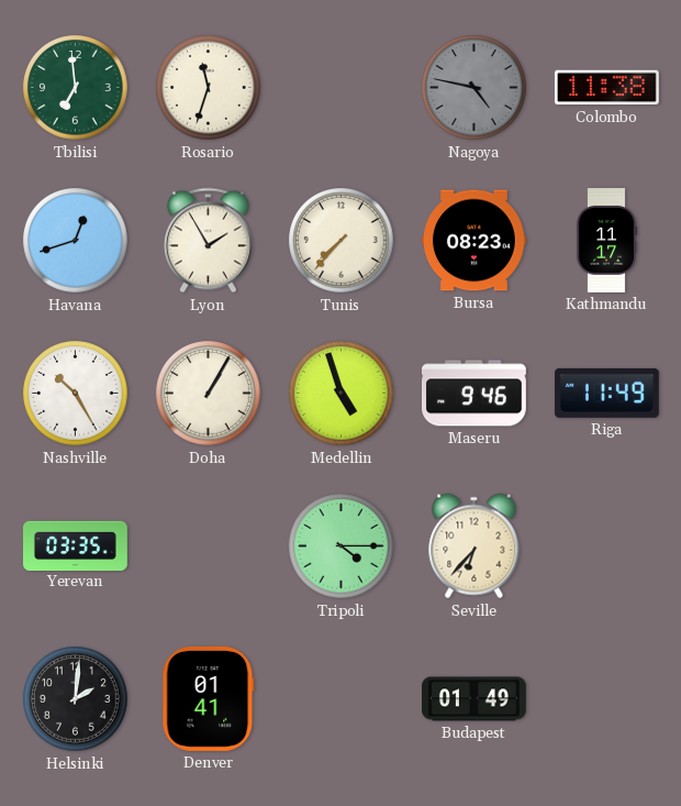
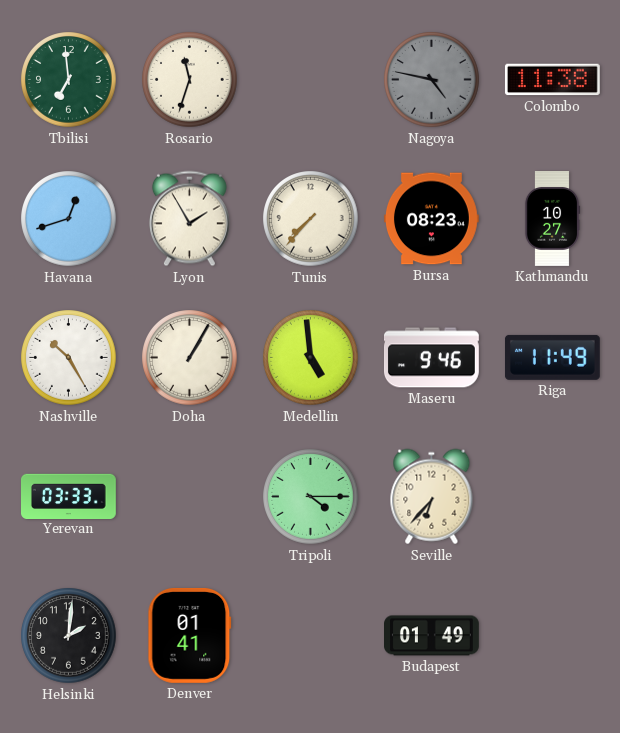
Kathmandu: 11:17 -> 10:27
Medellin: 4:57 -> 4:59
Yerevan: 03:35 -> 03:33
